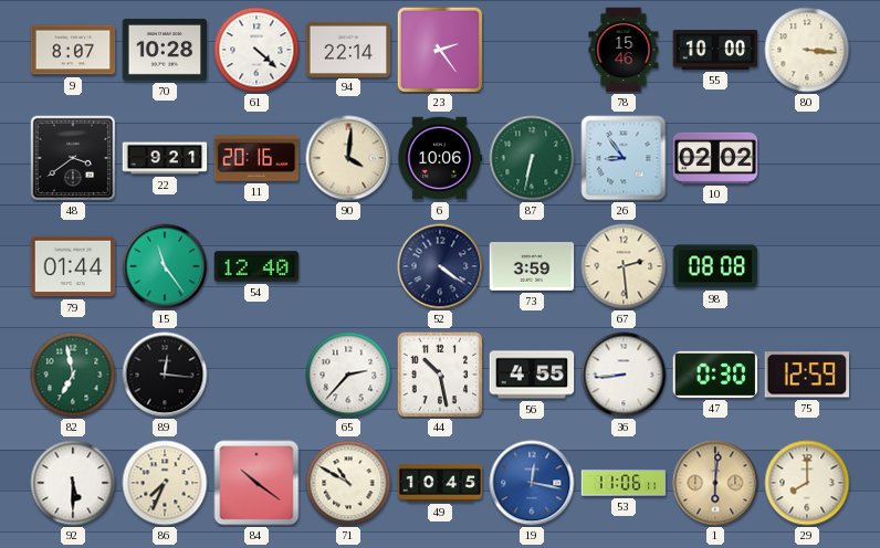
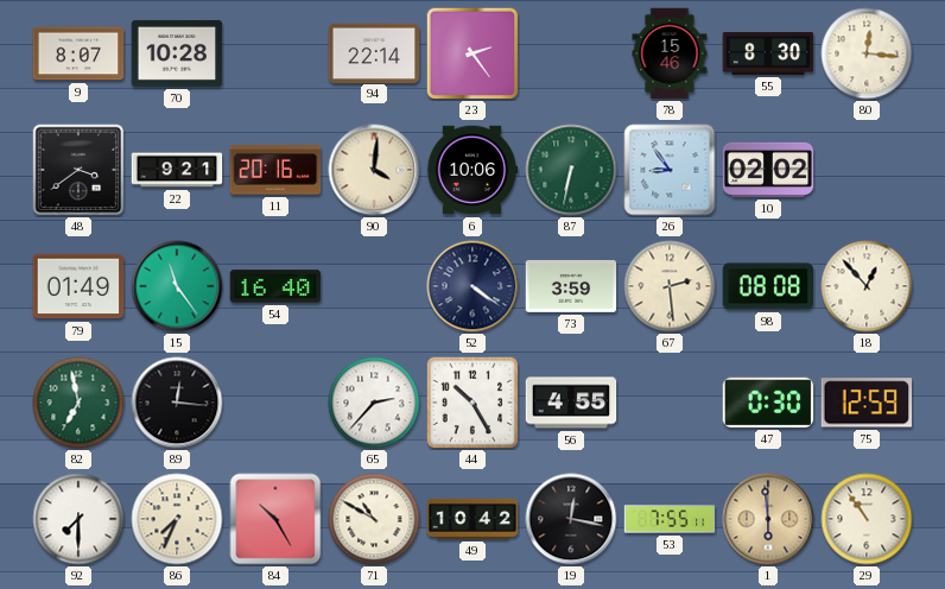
61: 4:22 -> none
55: 10:00 -> 8:30
80: 3:16 -> 12:16
79: 01:44 -> 01:49
54: 12:40 -> 16:40
18: none -> 12:53
44: 10:28 -> 10:25
36: 8:44 -> none
92: 5:30 -> 7:30
84: 10:21 -> 10:25
49: 10:45 -> 10:42
19 dial: blue -> black
53: 11:06 -> 7:55
1: 6:01 -> 5:59
29: 8:00 -> 10:54
